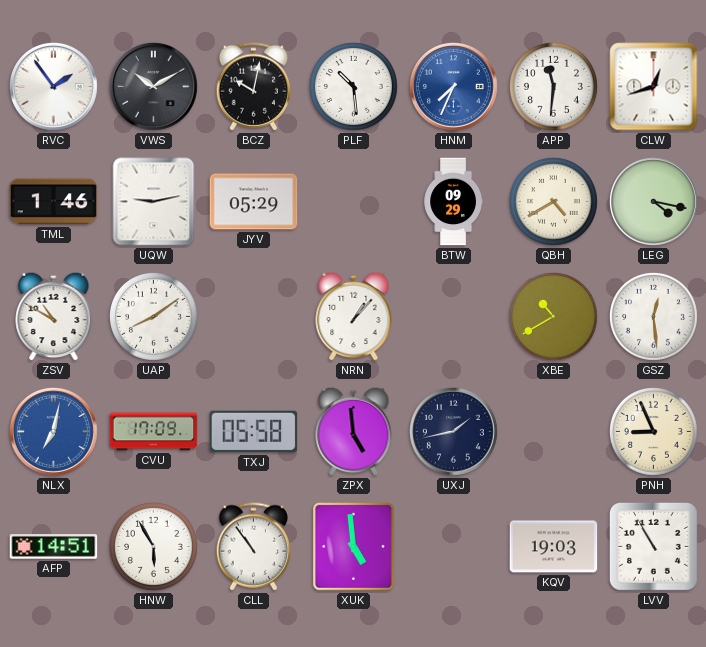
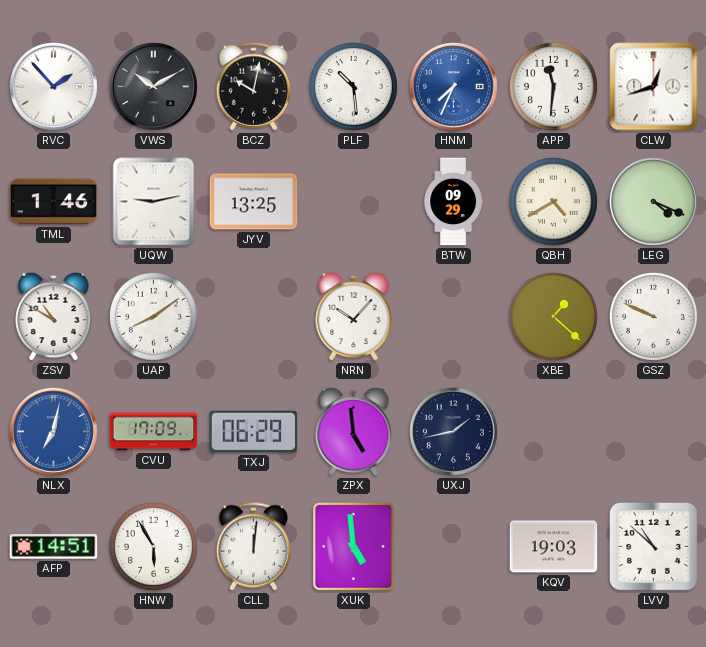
RVC: 1:54 -> 1:53
JYV: 05:29 -> 13:25
LEG: 4:17 -> 4:19
NRN: 1:07 -> 10:07
XBE: 10:40 -> 1:22
GSZ: 12:29 -> 9:49
TXJ: 05:58 -> 06:29
PNH: 8:56 -> none
CLL: 10:54 -> 12:01
LVV: 10:55 -> 10:52
